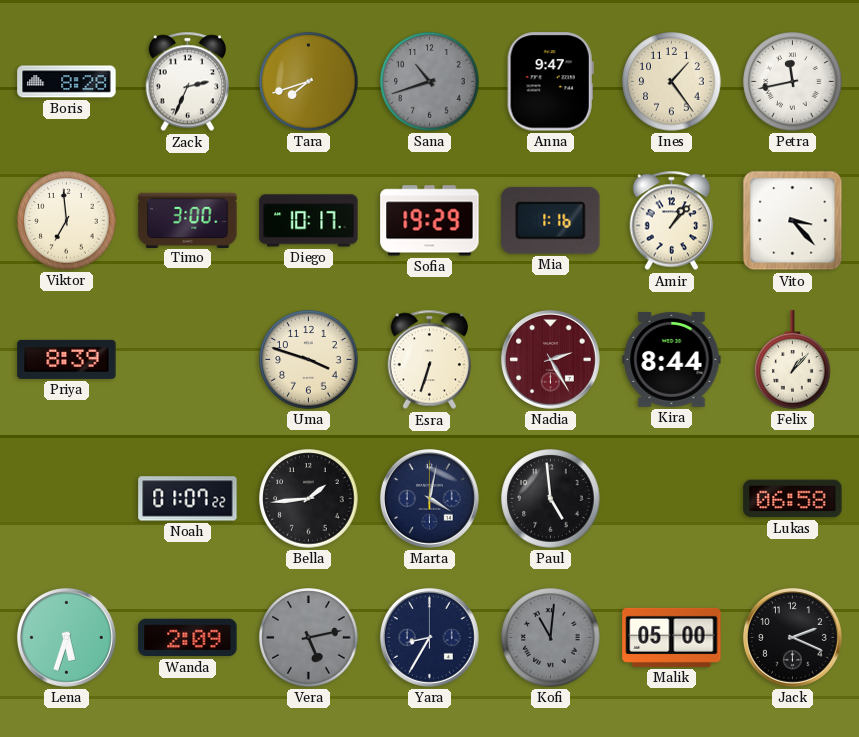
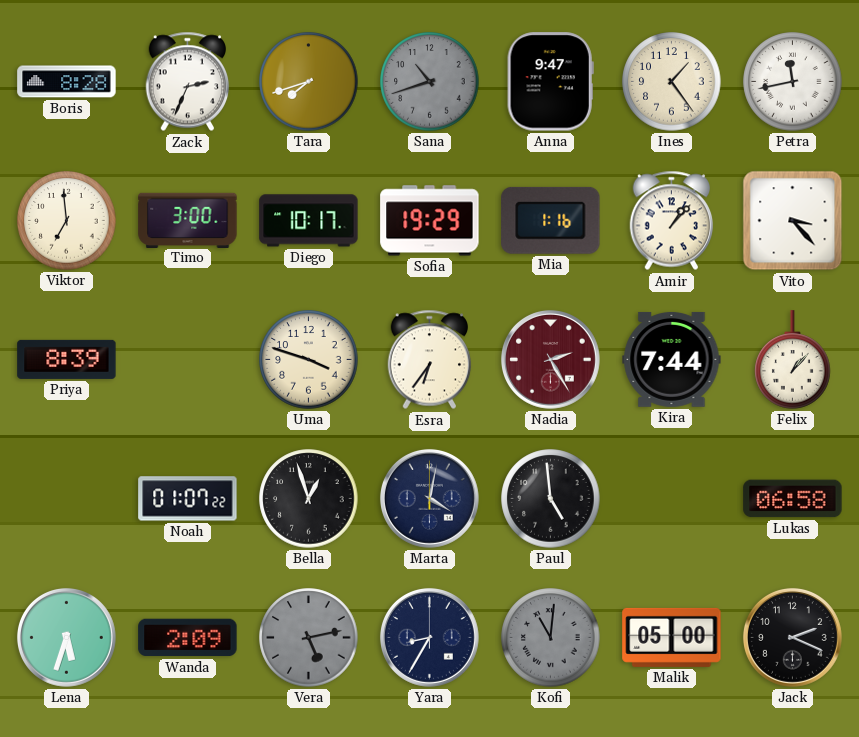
Esra: 6:33 -> 6:36
Kira: 8:44 -> 7:44
Bella: 1:44 -> 12:57
